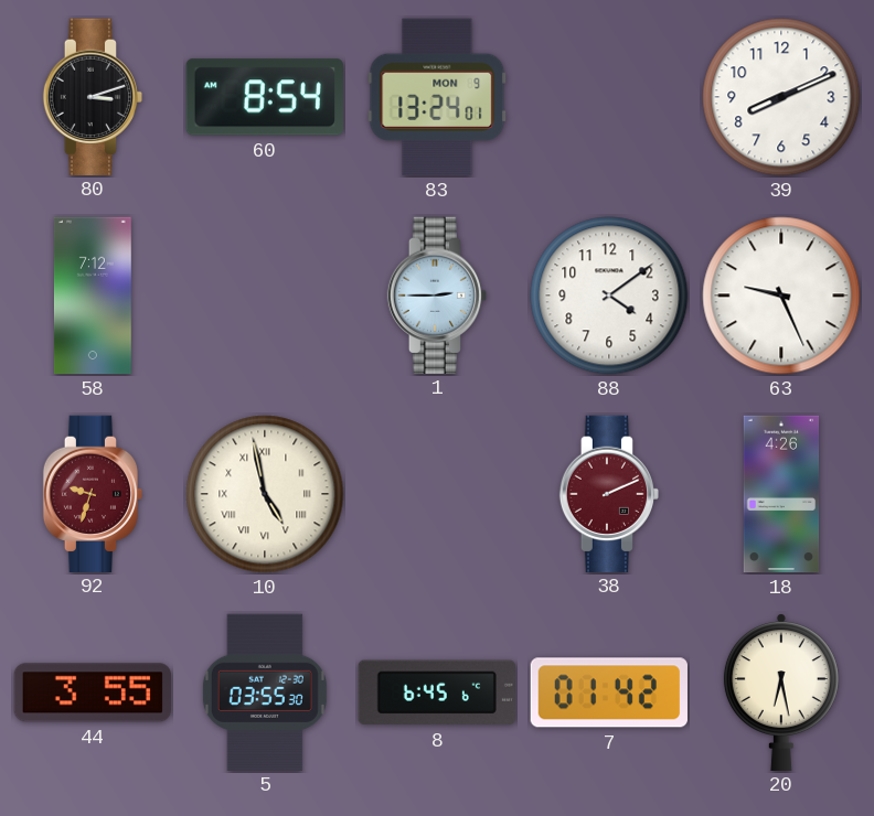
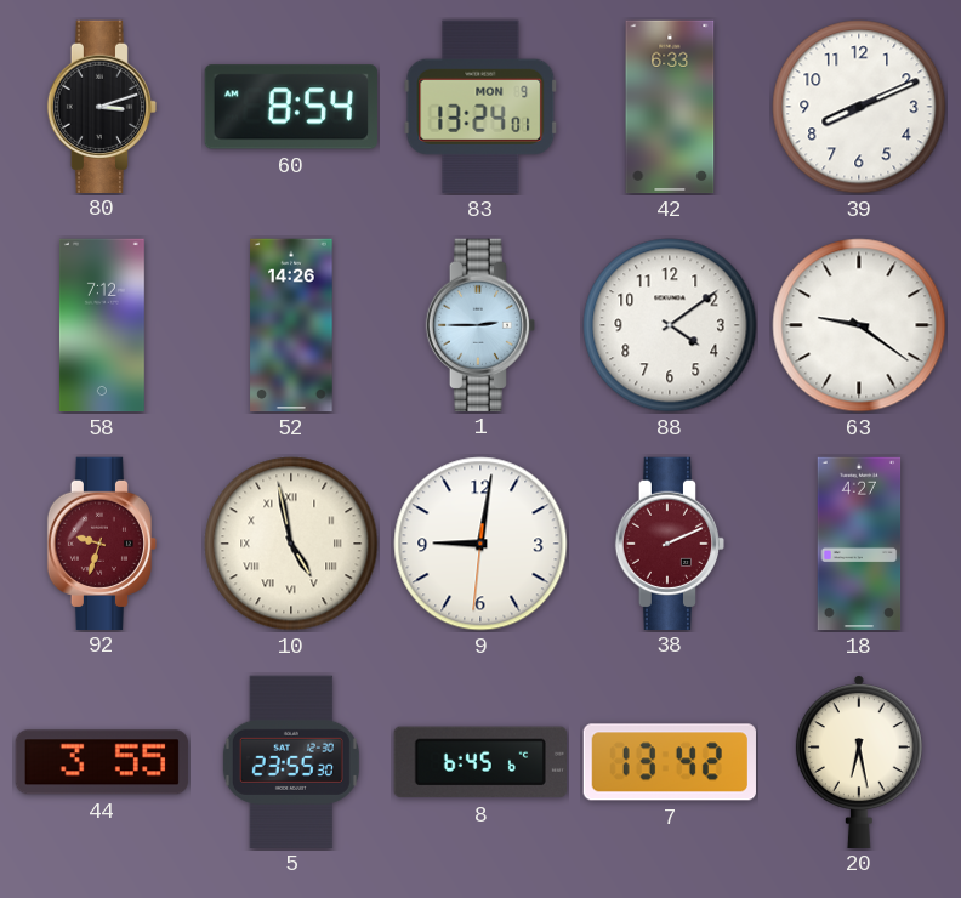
42: none -> 6:33
52: none -> 14:26
63: 9:26 -> 9:21
9: none -> 9:01
18: 4:26 -> 4:27
5: 03:55 -> 23:55
7: 01:42 -> 13:42
